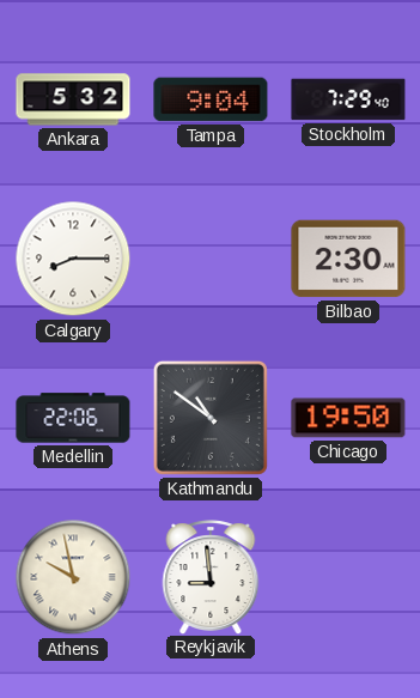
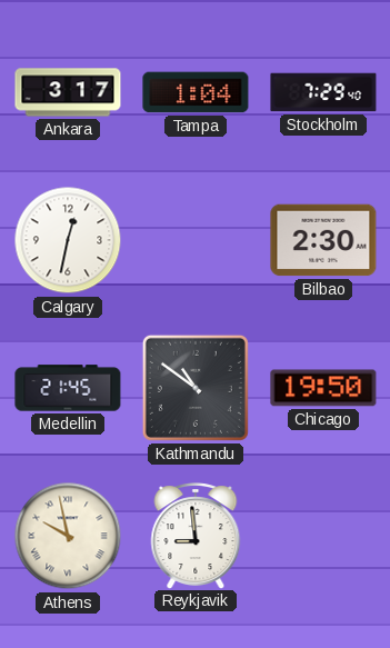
Ankara: 5:32 -> 3:17
Tampa: 9:04 -> 1:04
Calgary: 8:15 -> 12:32
Medellin: 22:06 -> 21:45
